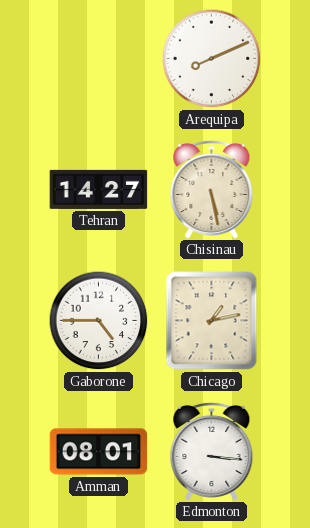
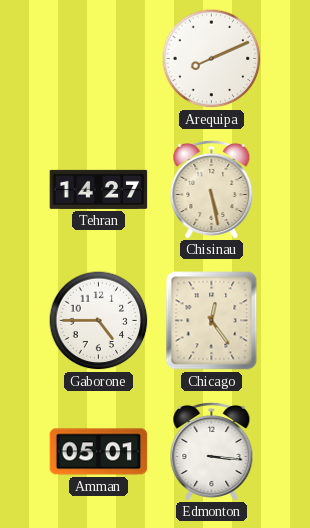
Chicago: 1:13 -> 12:24
Amman: 08:01 -> 05:01
